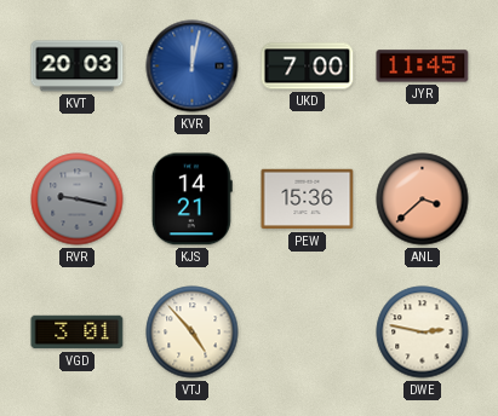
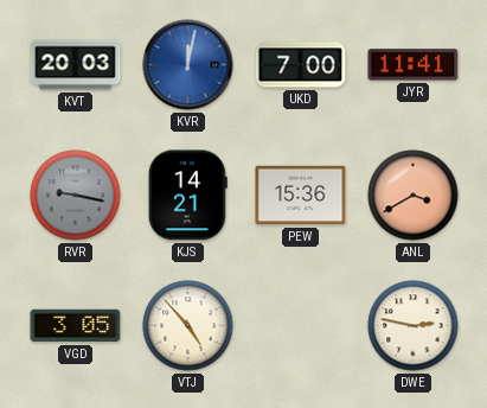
JYR: 11:45 -> 11:41
ANL: 3:38 -> 3:40
VGD: 3:01 -> 3:05
